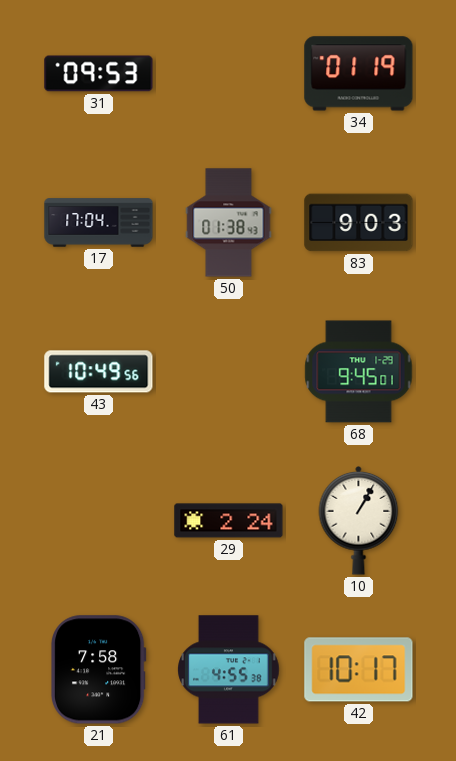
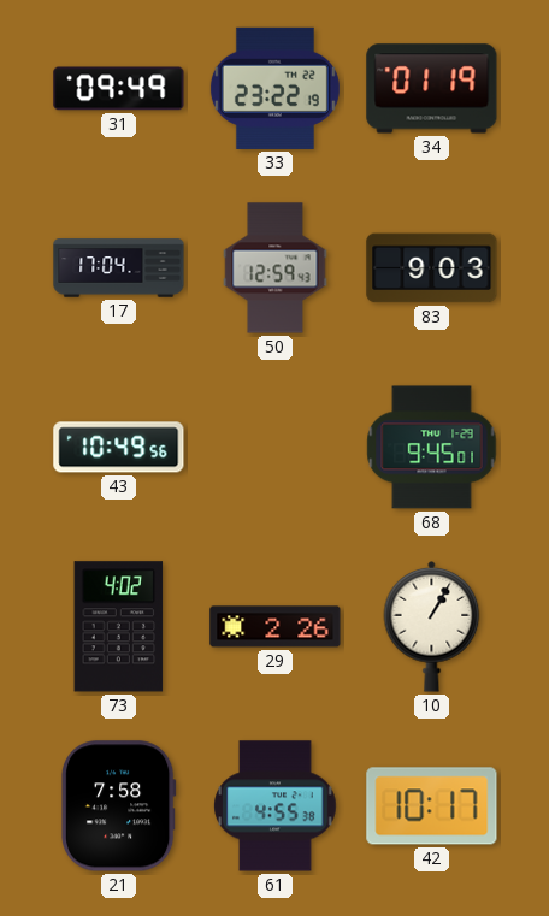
31: 09:53 -> 09:49
33: none -> 23:22
50: 01:38 -> 12:59
73: none -> 4:02
29: 2:24 -> 2:26
